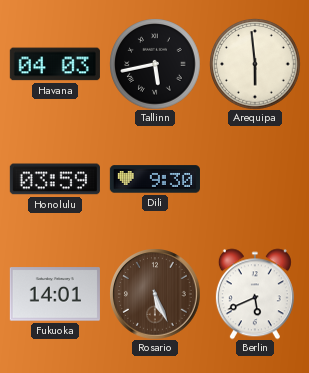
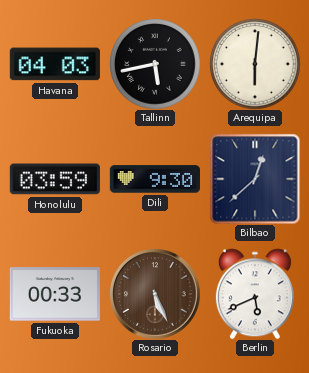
Arequipa: 5:59 -> 6:01
Bilbao: none -> 12:38
Fukuoka: 14:01 -> 00:33
